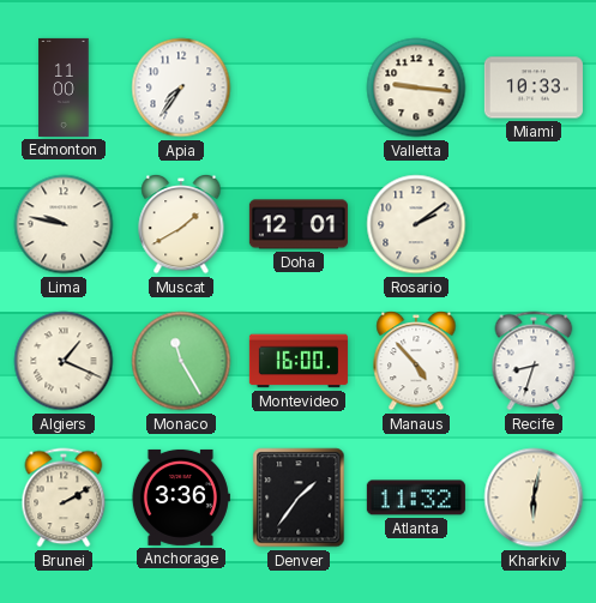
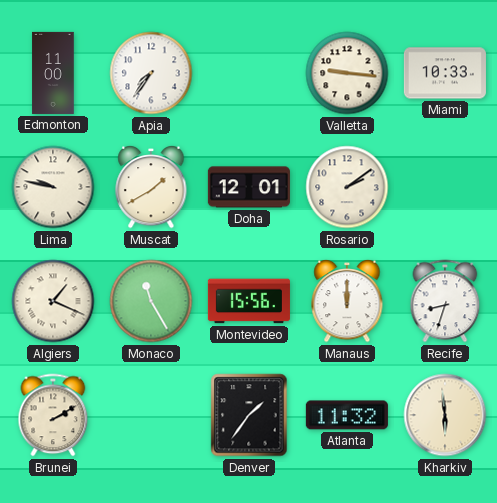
Montevideo: 16:00 -> 15:56
Manaus: 4:53 -> 12:00
Anchorage: 3:36 -> none
Kharkiv: 6:02 -> 5:59
